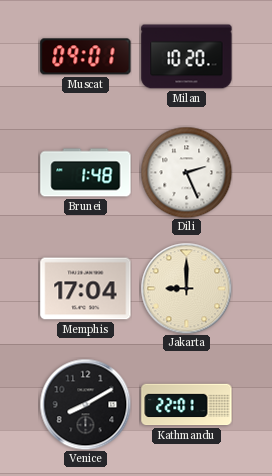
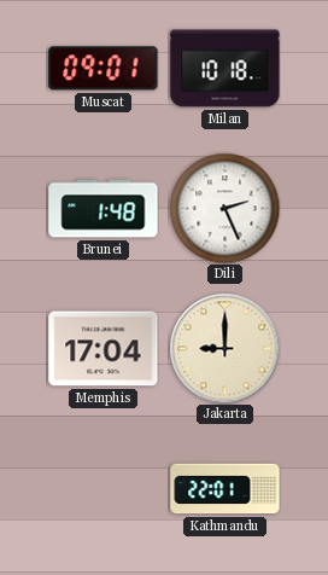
Milan: 10:20 -> 10:18
Venice: 8:10 -> none
